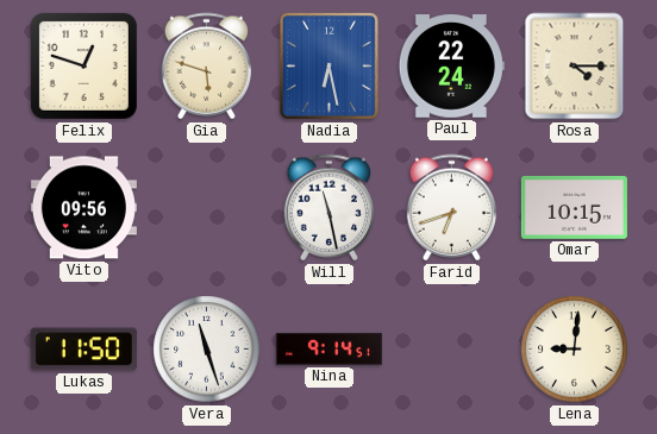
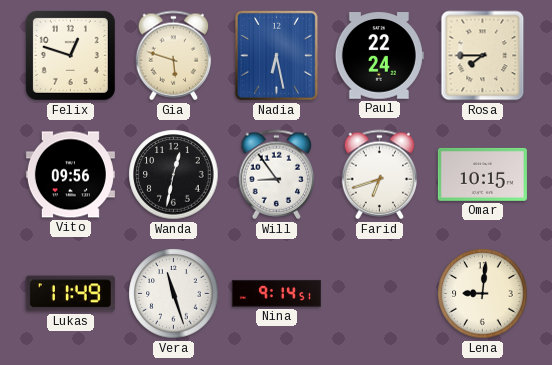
Rosa: 4:15 -> 7:45
Wanda: none -> 12:32
Will: 11:28 -> 8:54
Lukas: 11:50 -> 11:49
